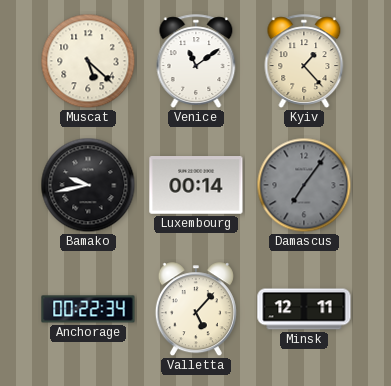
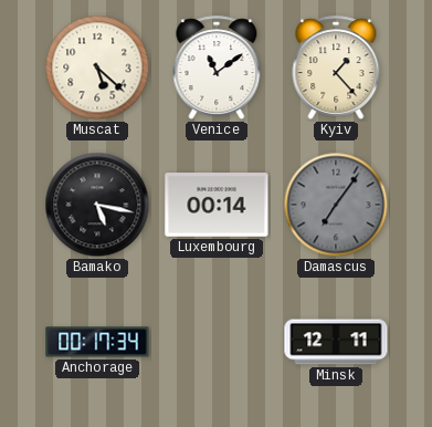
Bamako: 9:43 -> 5:17
Anchorage: 00:22 -> 00:17
Valletta: 5:07 -> none
